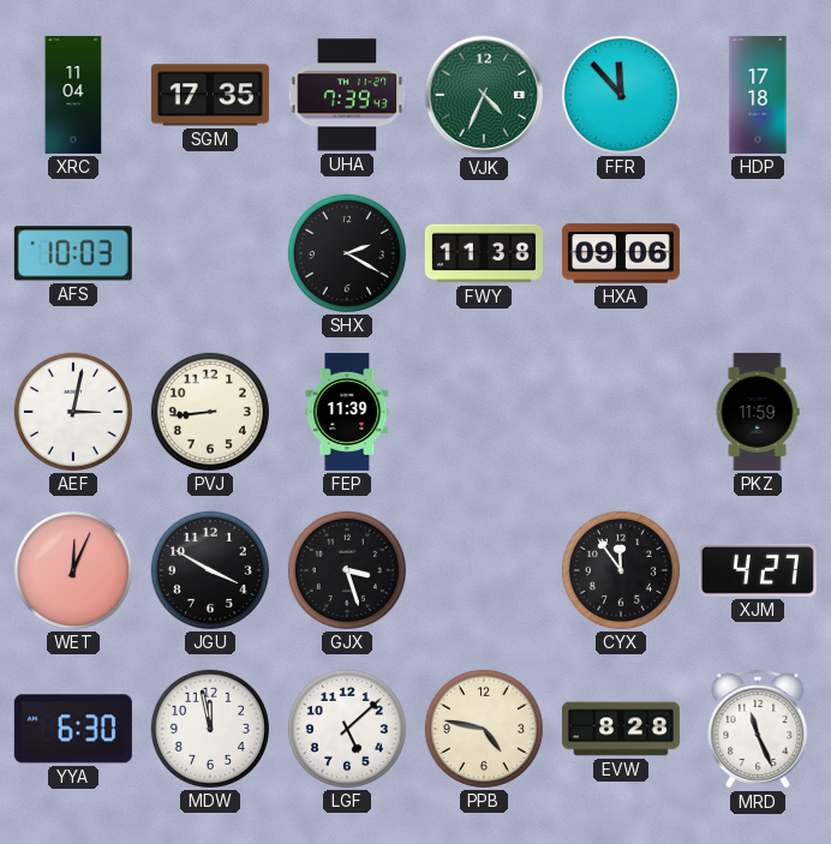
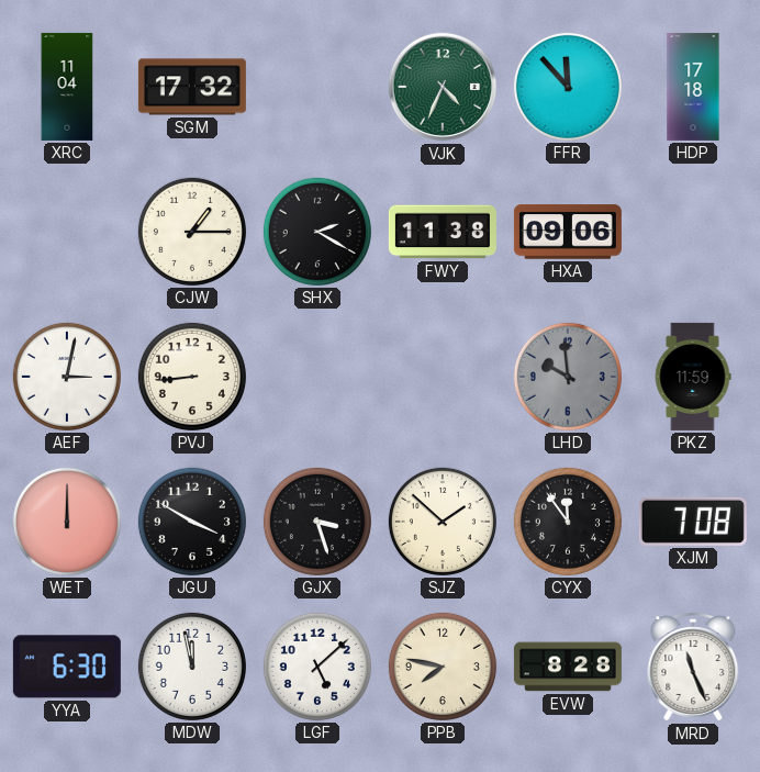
SGM: 17:35 -> 17:32
UHA: 7:39 -> none
AFS: 10:03 -> none
CJW: none -> 1:15
FEP: 11:39 -> none
LHD: none -> 9:59
WET: 12:04 -> 12:00
SJZ: none -> 1:52
XJM: 4:27 -> 7:08
PPB: 4:47 -> 7:47
